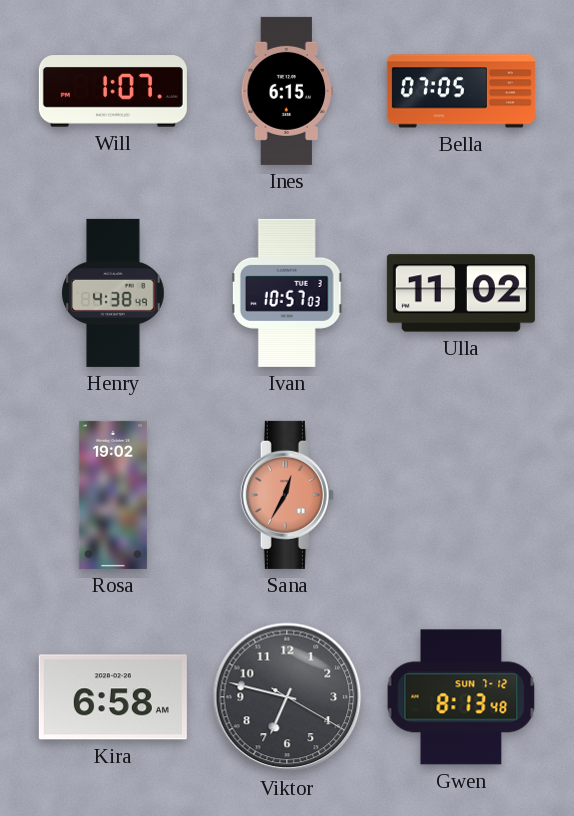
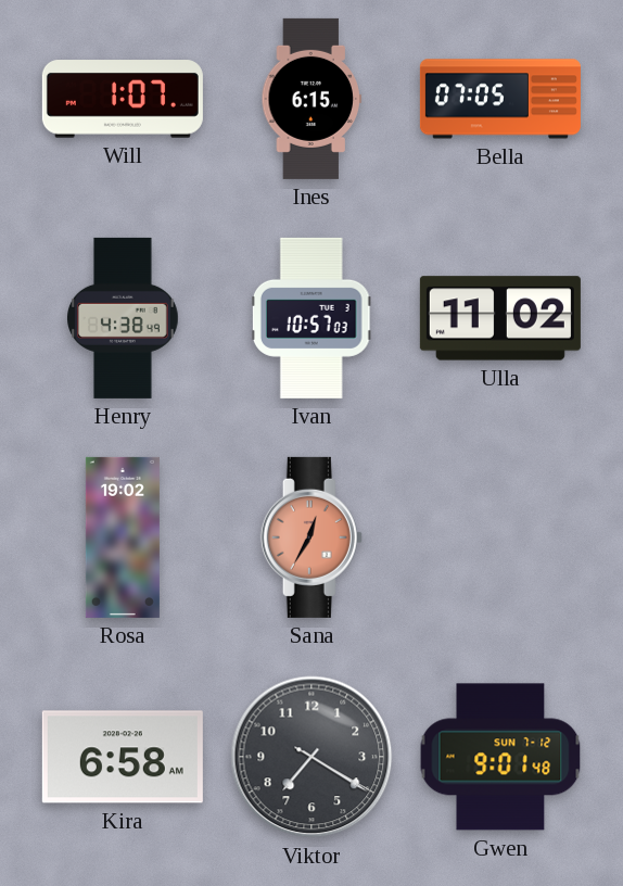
Viktor: 6:47 -> 7:20
Gwen: 8:13 -> 9:01
